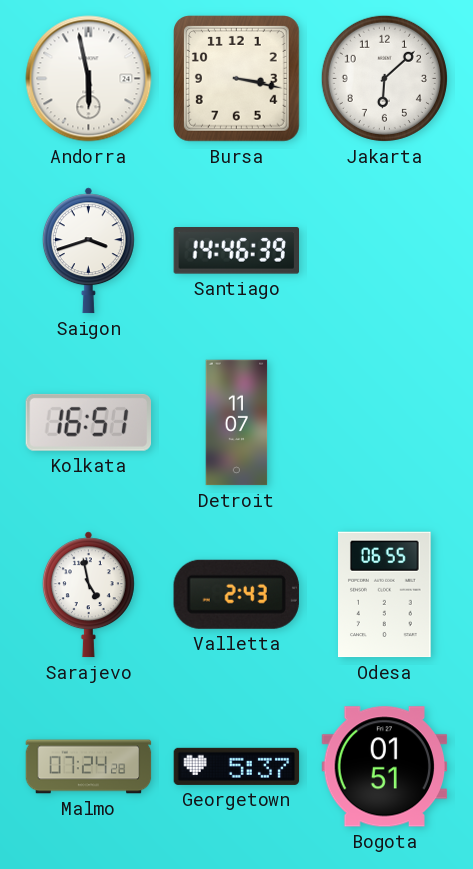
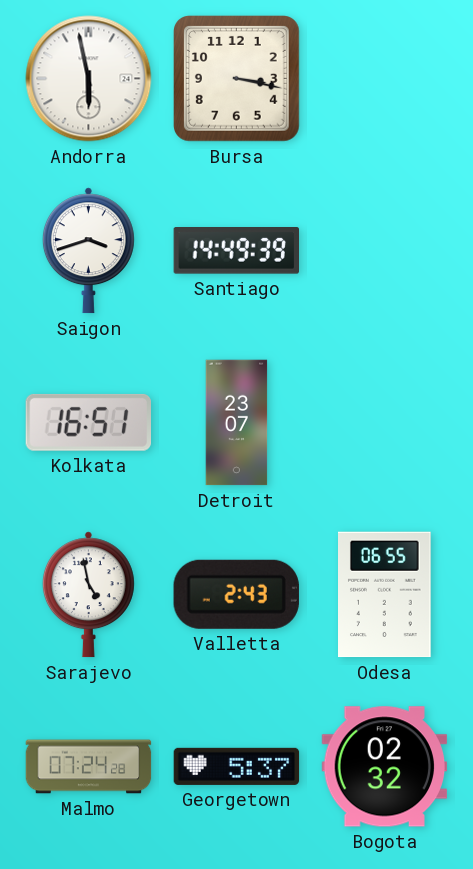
Jakarta: 6:08 -> none
Santiago: 14:46 -> 14:49
Detroit: 11:07 -> 23:07
Bogota: 01:51 -> 02:32
